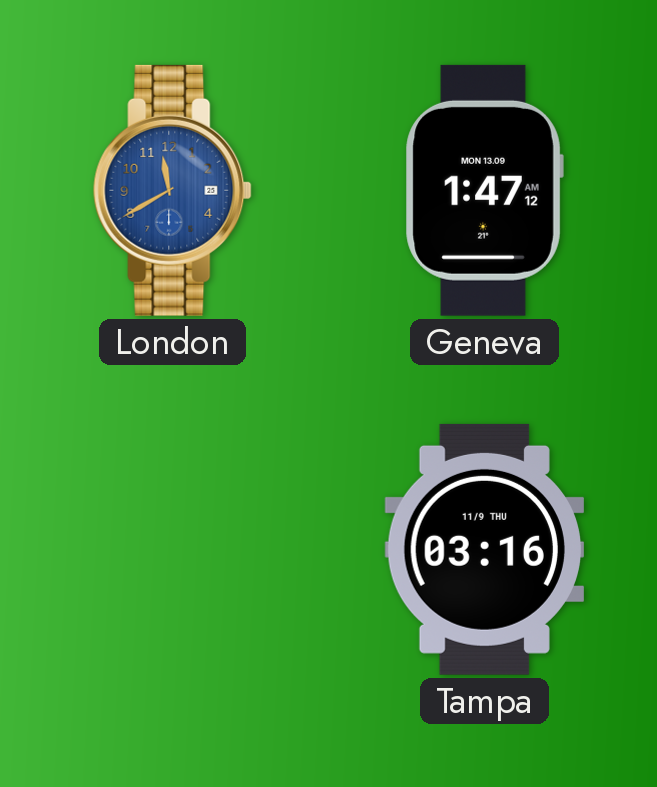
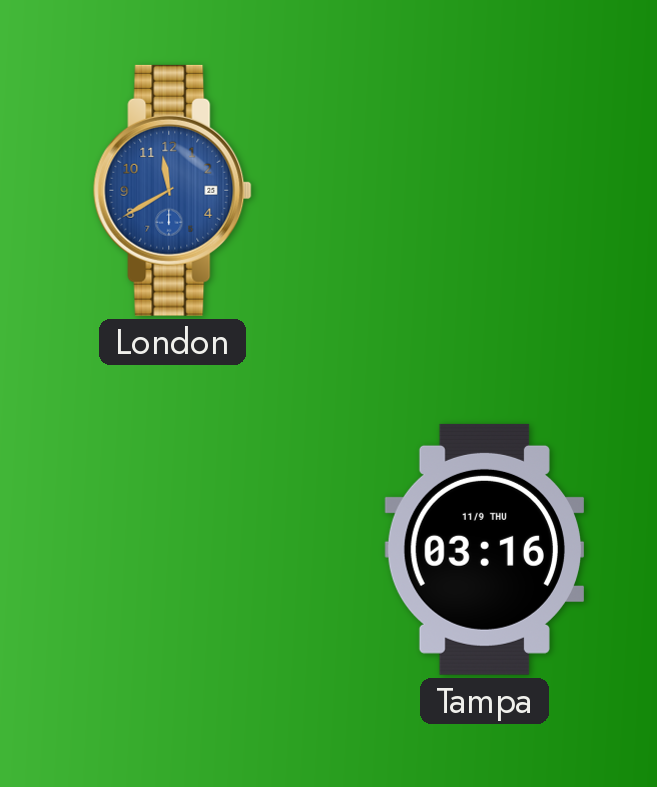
Geneva: 1:47 -> none
